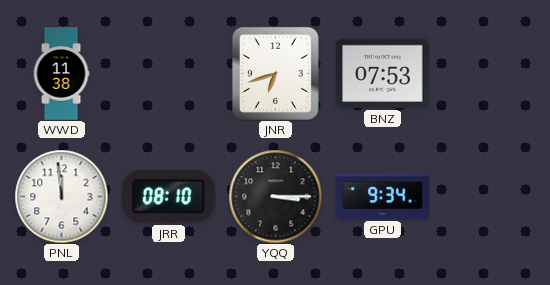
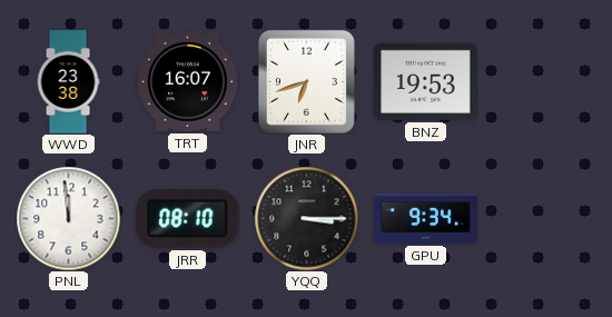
WWD: 11:38 -> 23:38
TRT: none -> 16:07
BNZ: 07:53 -> 19:53
